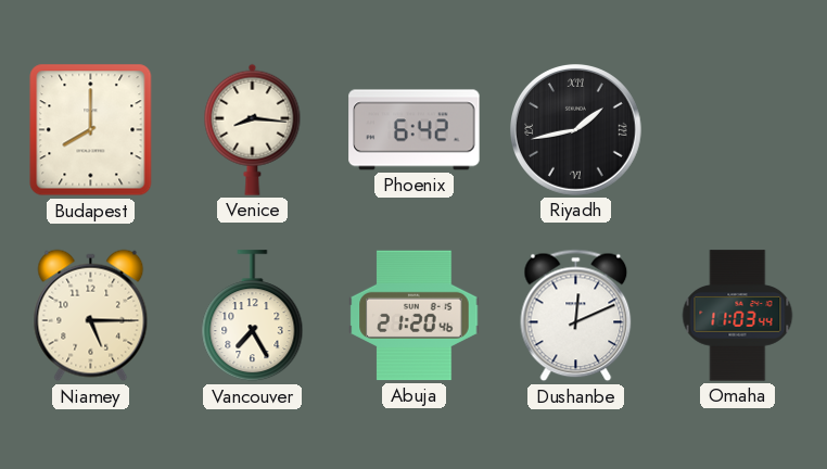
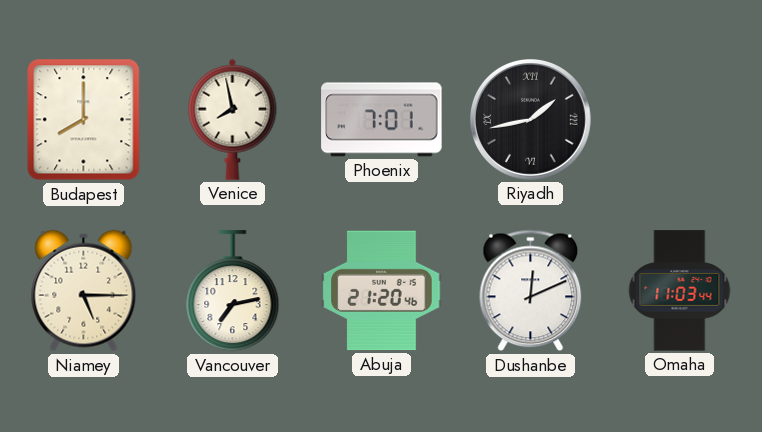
Venice: 8:16 -> 7:58
Phoenix: 6:42 -> 7:01
Vancouver: 7:25 -> 7:13
